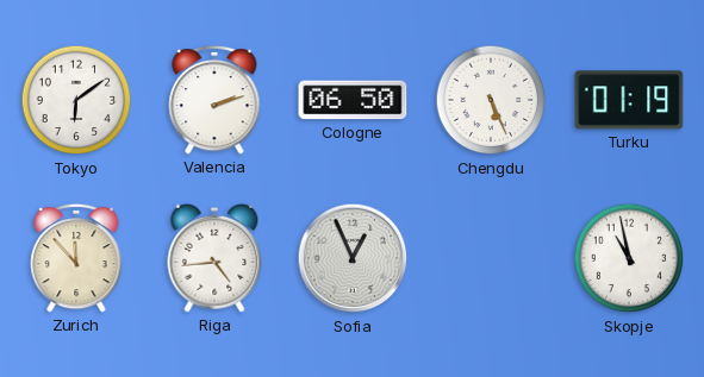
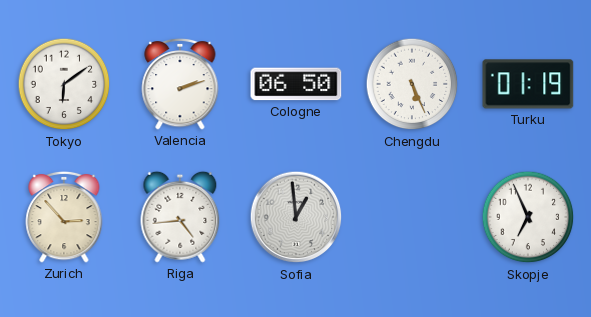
Zurich: 11:53 -> 2:53
Sofia: 12:56 -> 12:59
Skopje: 10:58 -> 6:56
